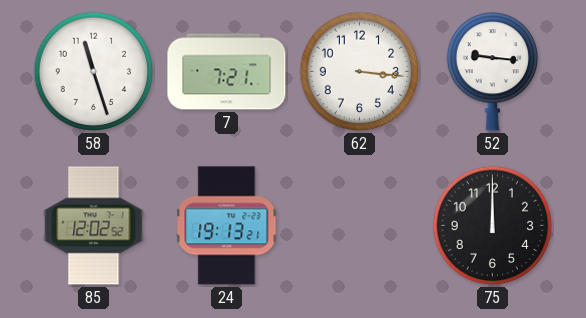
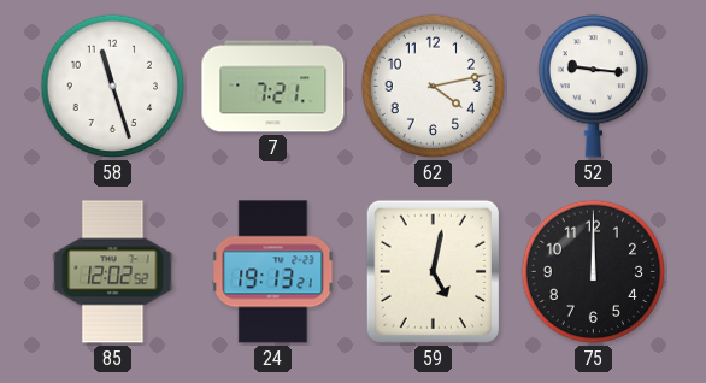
62: 3:16 -> 4:13
59: none -> 5:02
